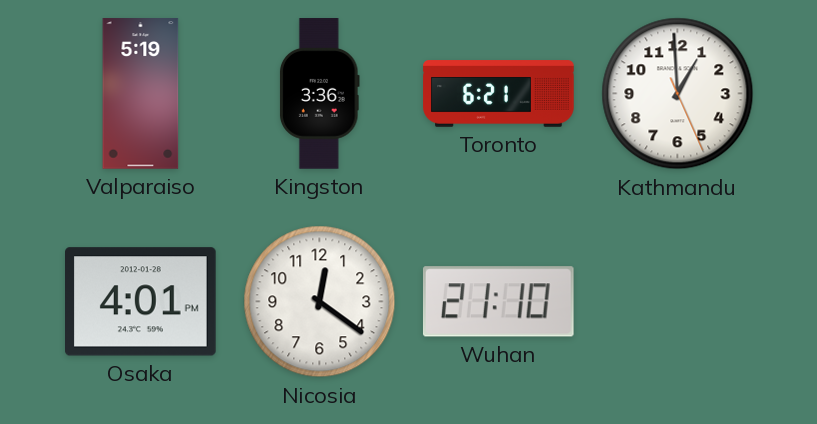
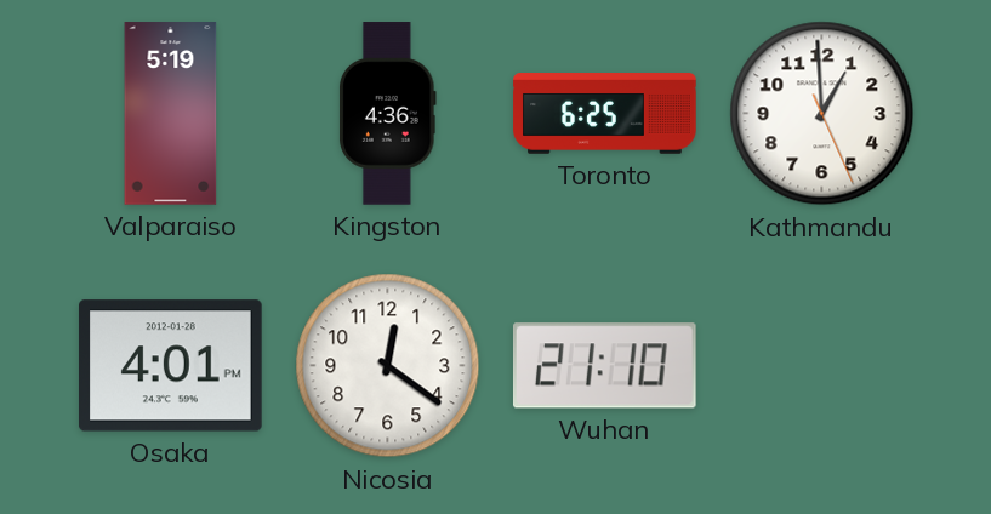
Kingston: 3:36 -> 4:36
Toronto: 6:21 -> 6:25
